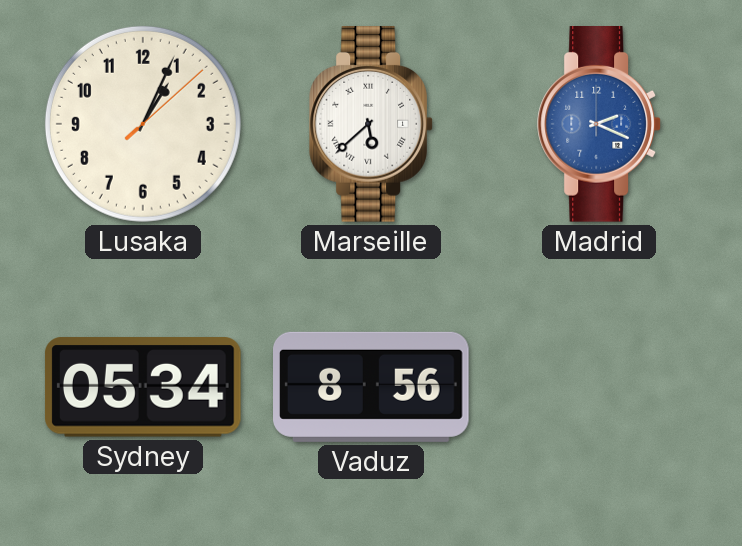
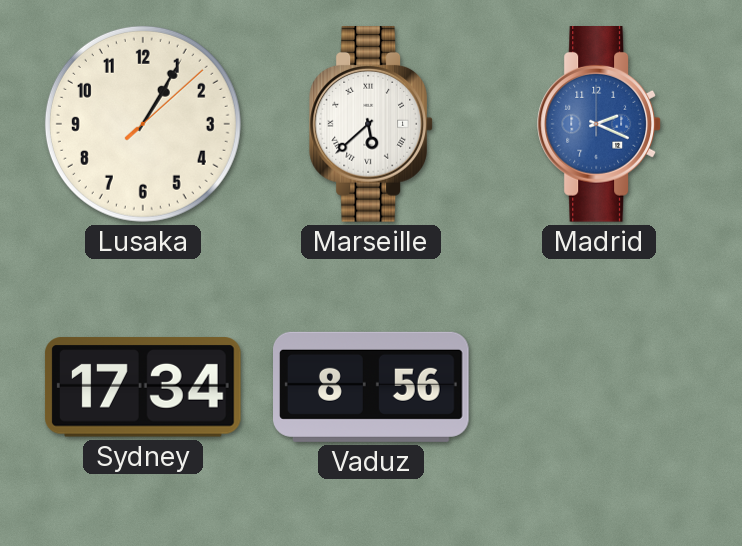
Lusaka: 1:04 -> 1:05
Sydney: 05:34 -> 17:34
